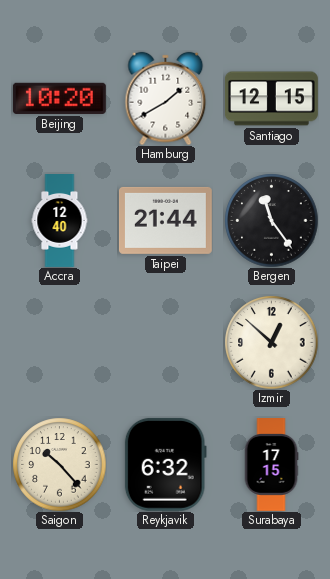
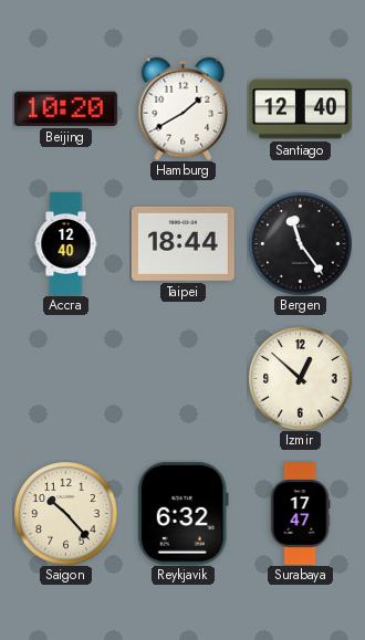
Santiago: 12:15 -> 12:40
Taipei: 21:44 -> 18:44
Surabaya: 17:15 -> 17:47
